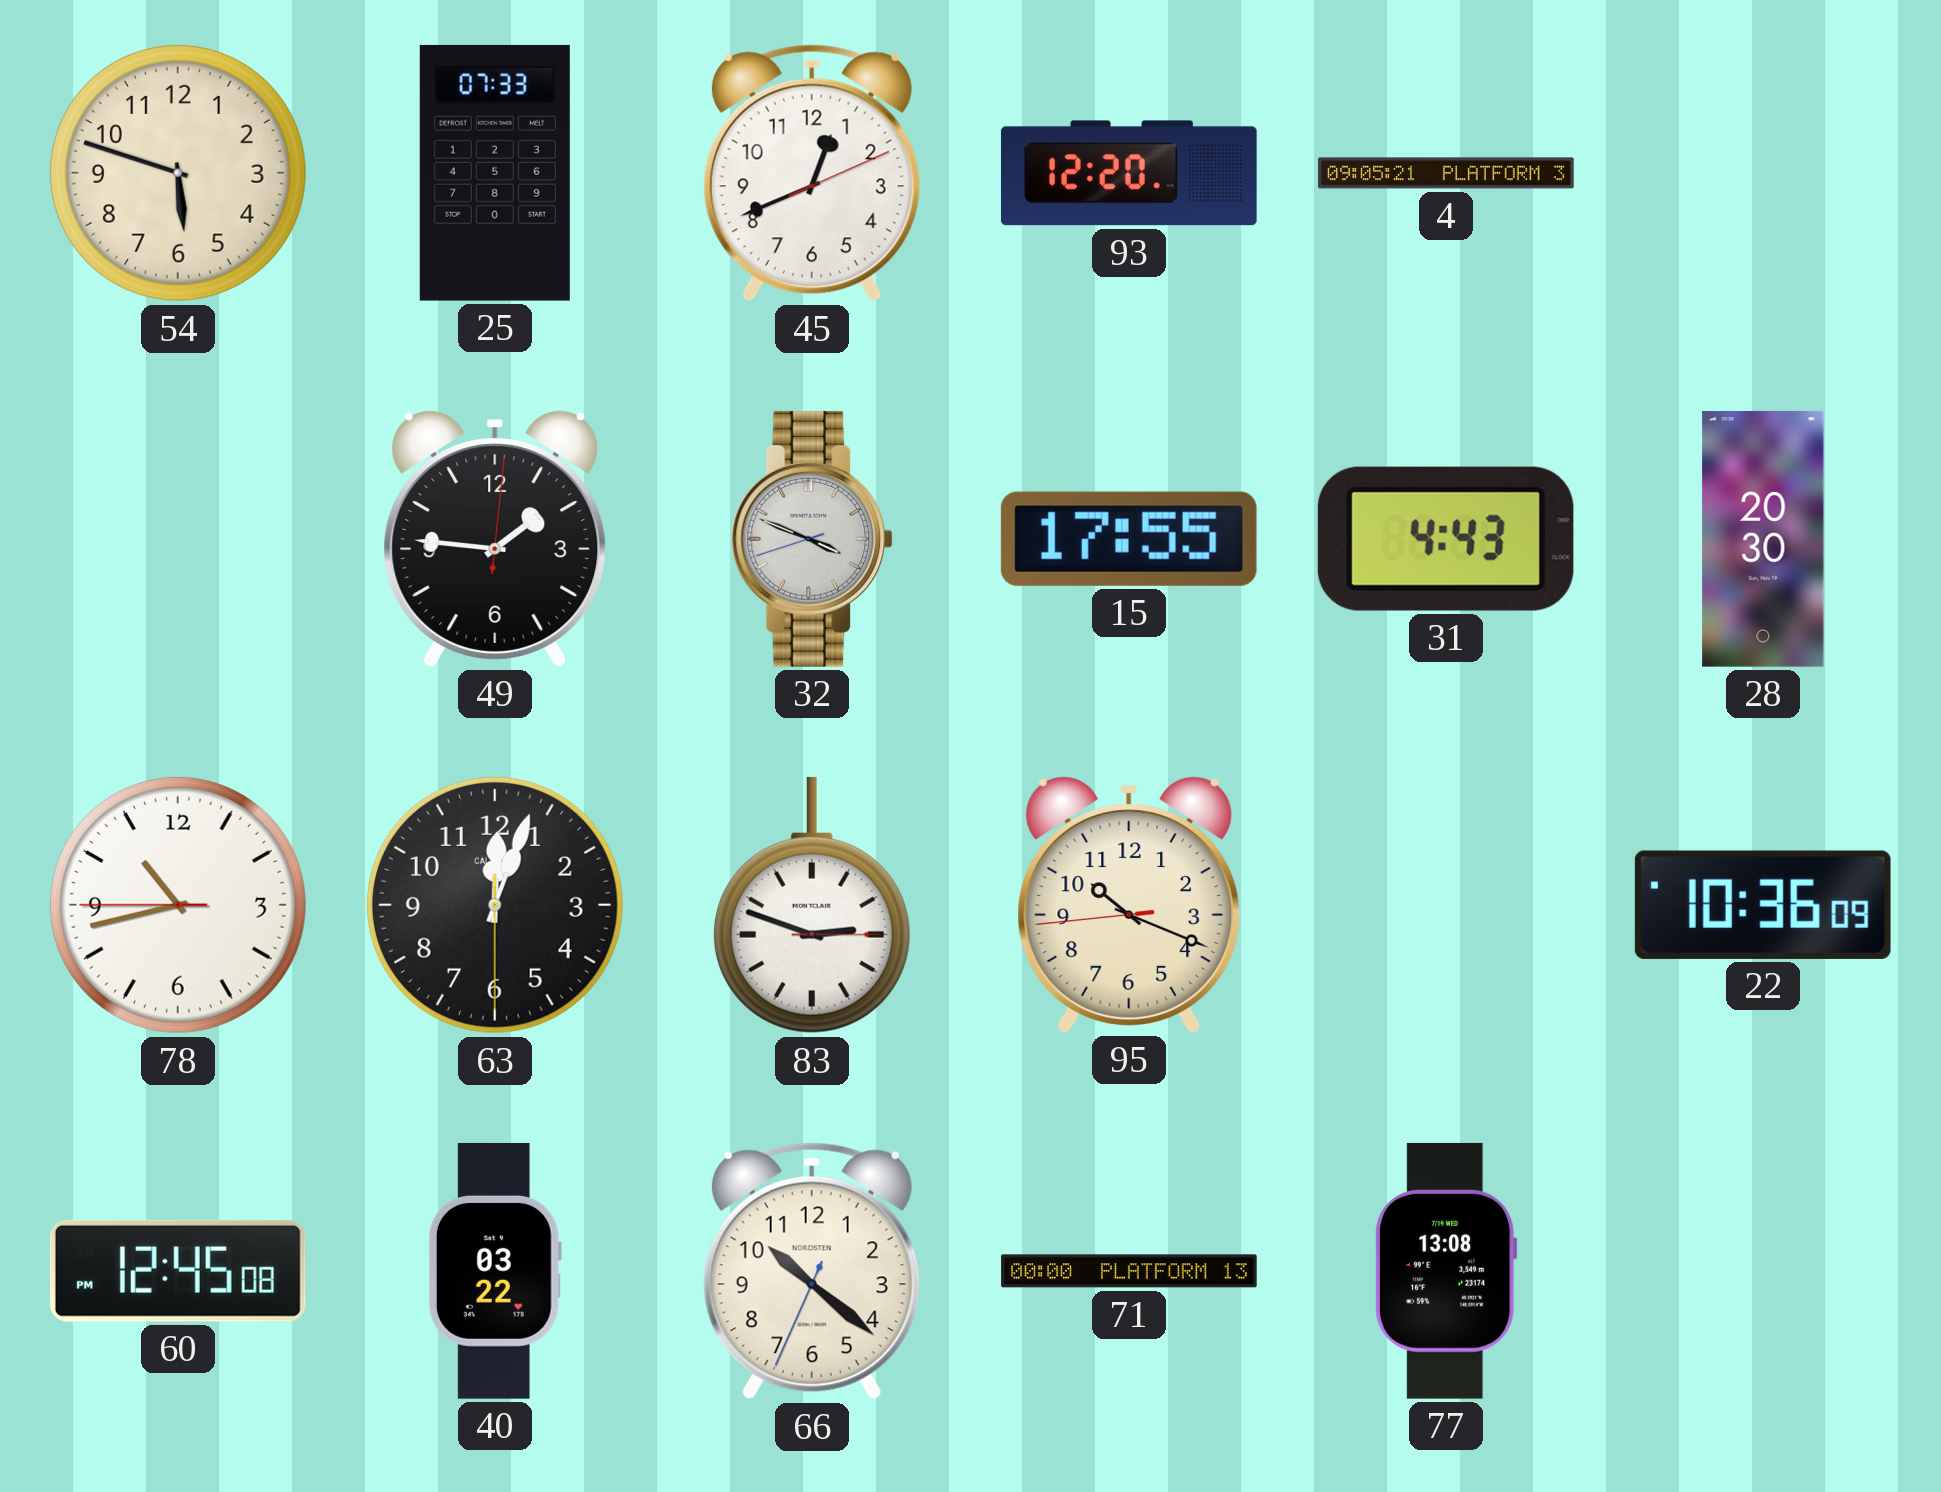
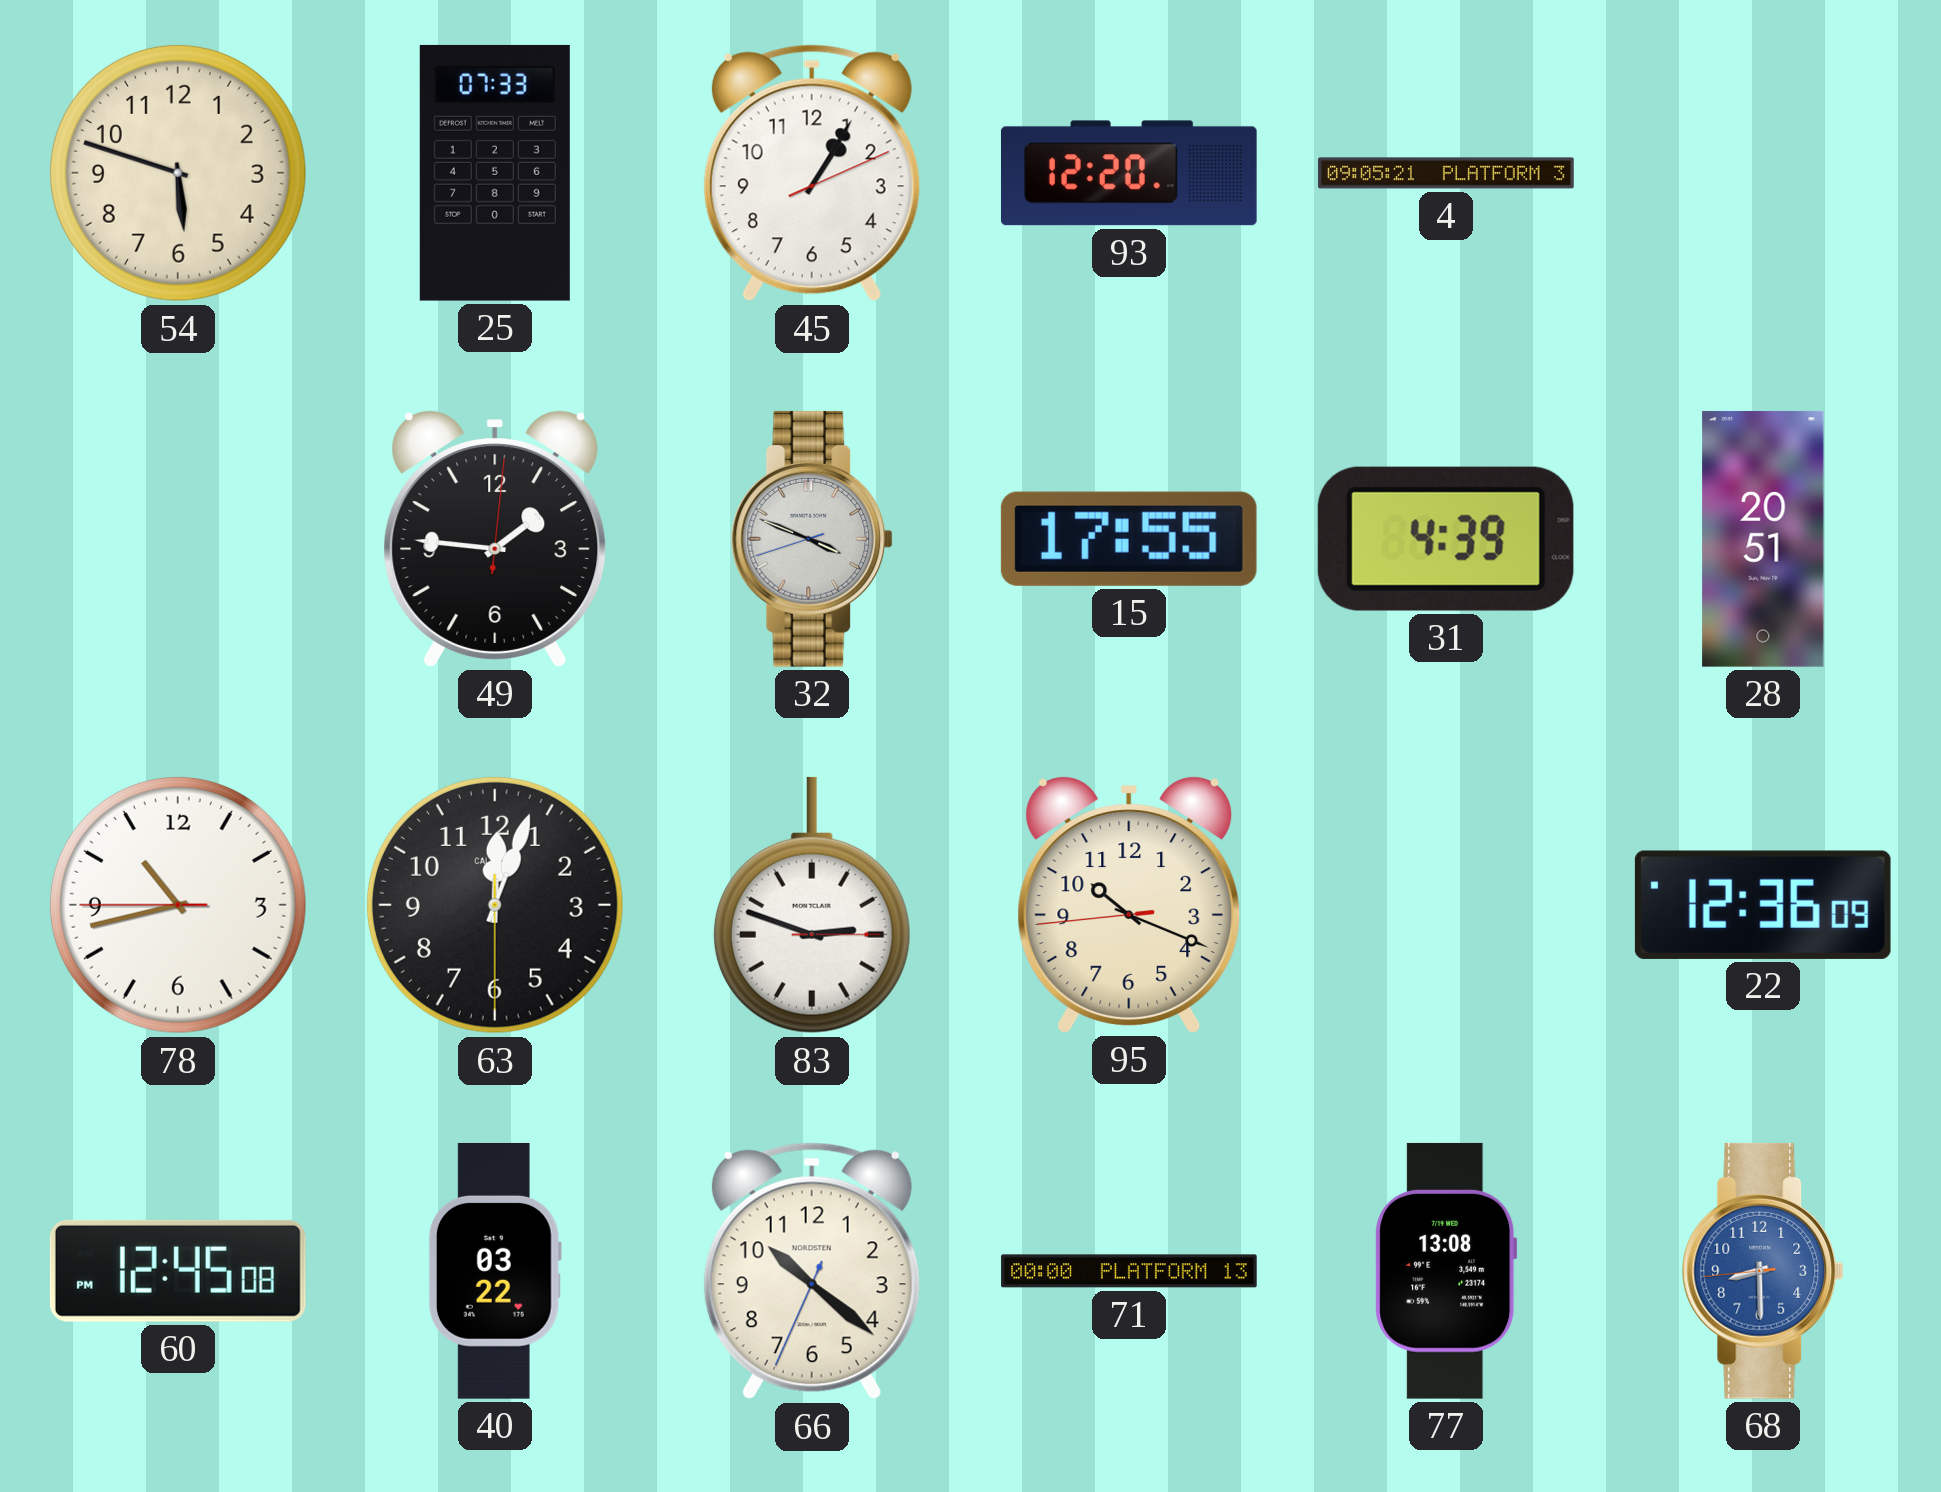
45: 12:41 -> 1:05
31: 4:43 -> 4:39
28: 20:30 -> 20:51
22: 10:36 -> 12:36
68: none -> 8:29
